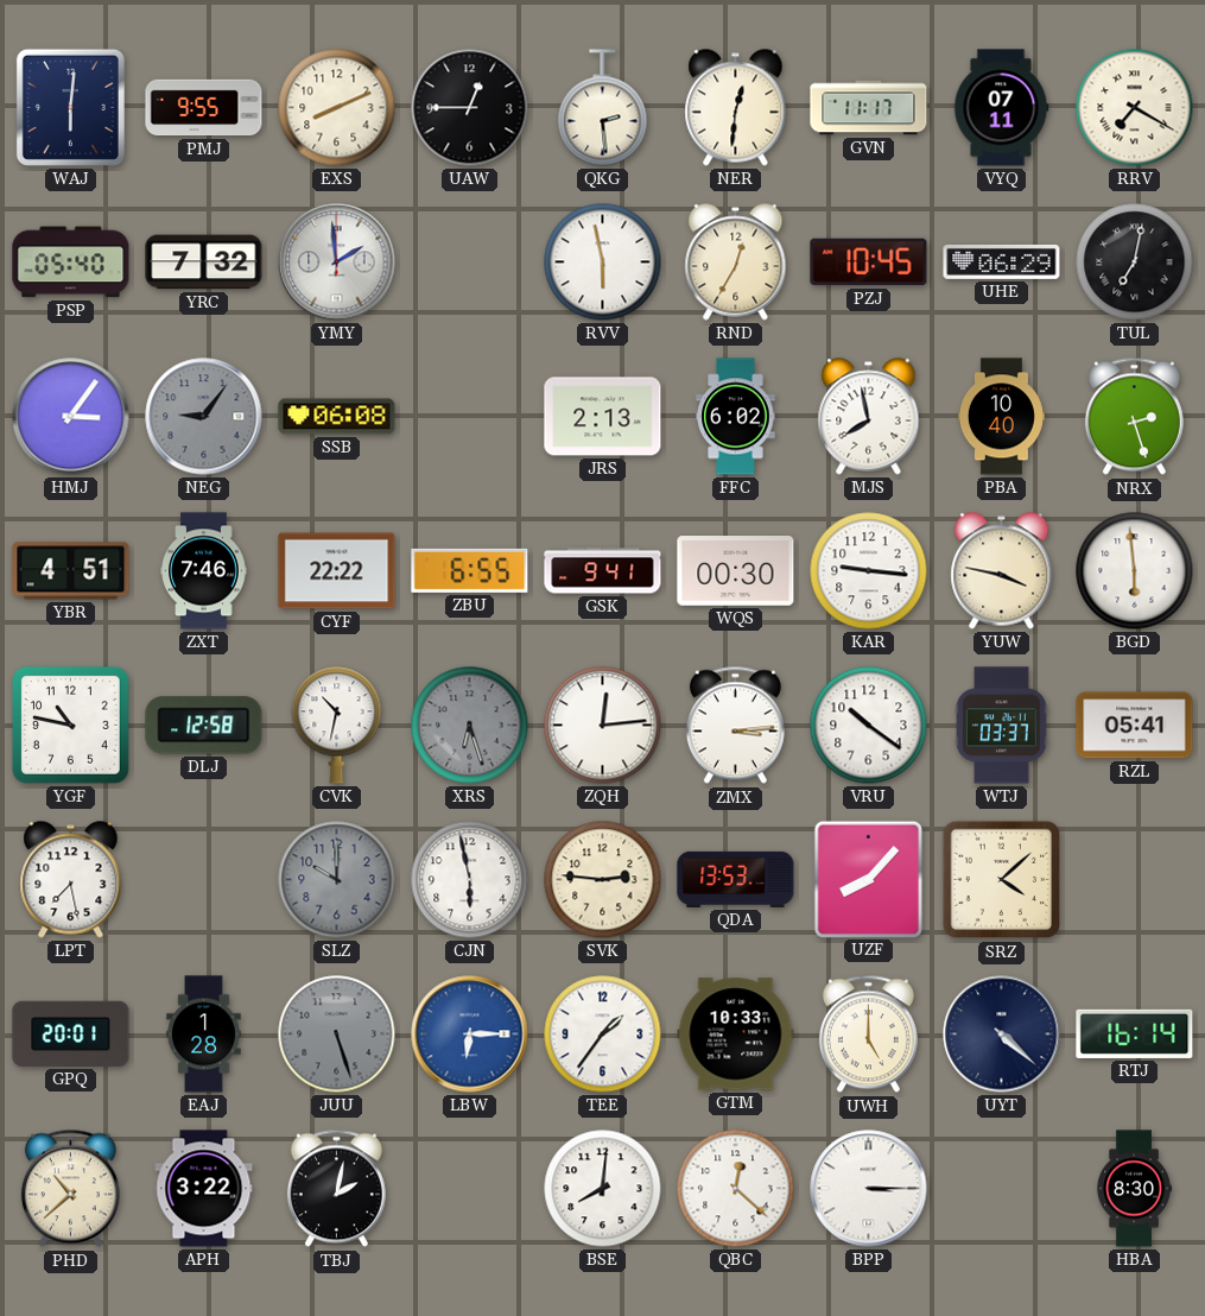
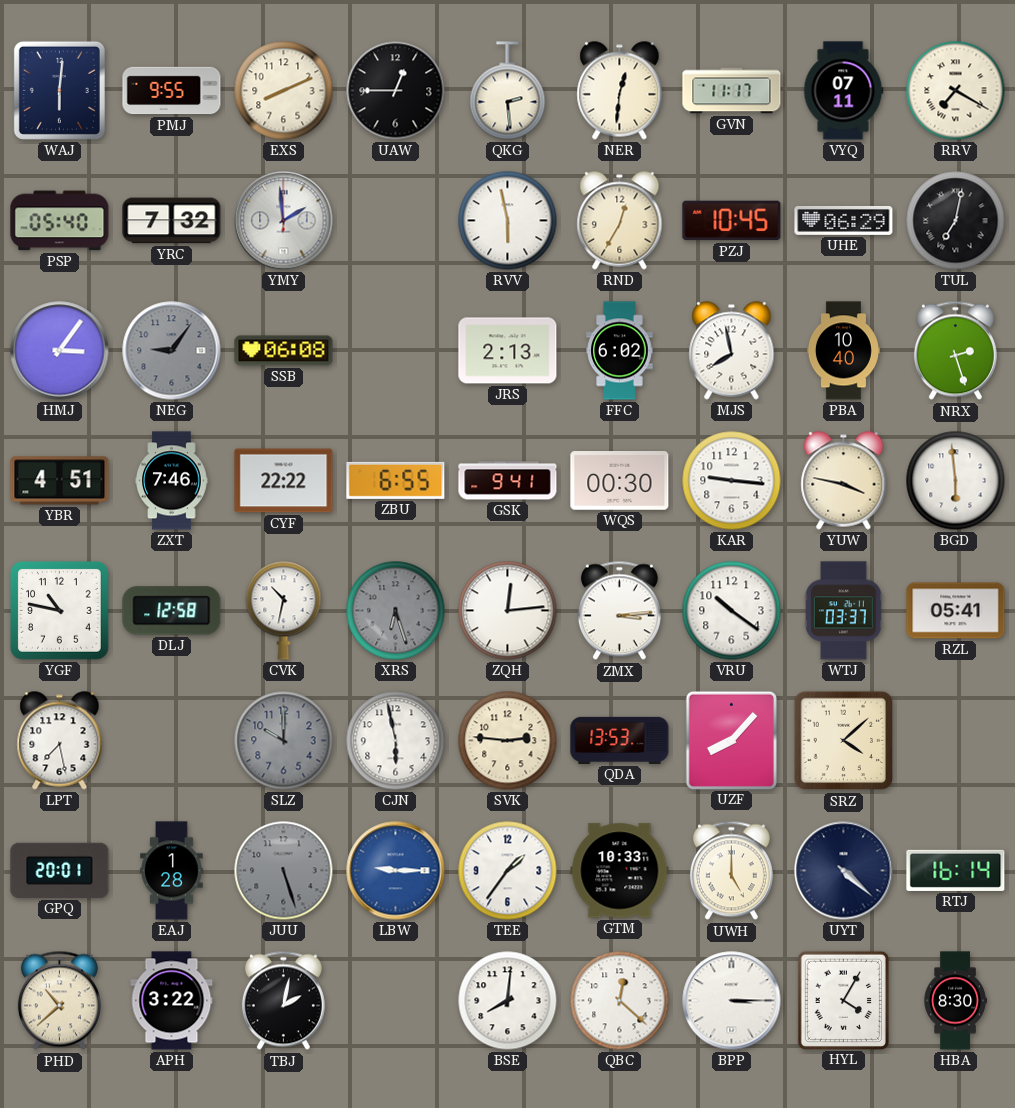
LBW: 6:15 -> 9:15
HYL: none -> 4:05
